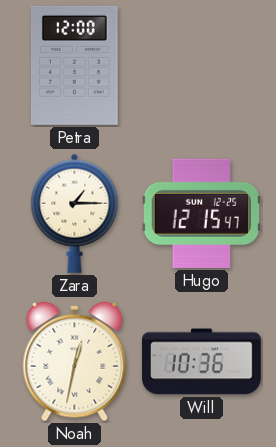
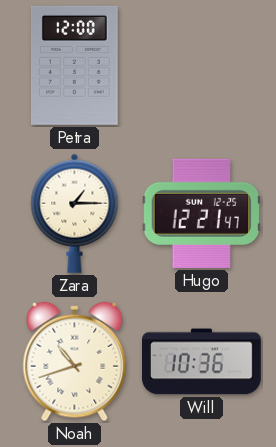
Hugo: 12:15 -> 12:21
Noah: 12:32 -> 10:42
